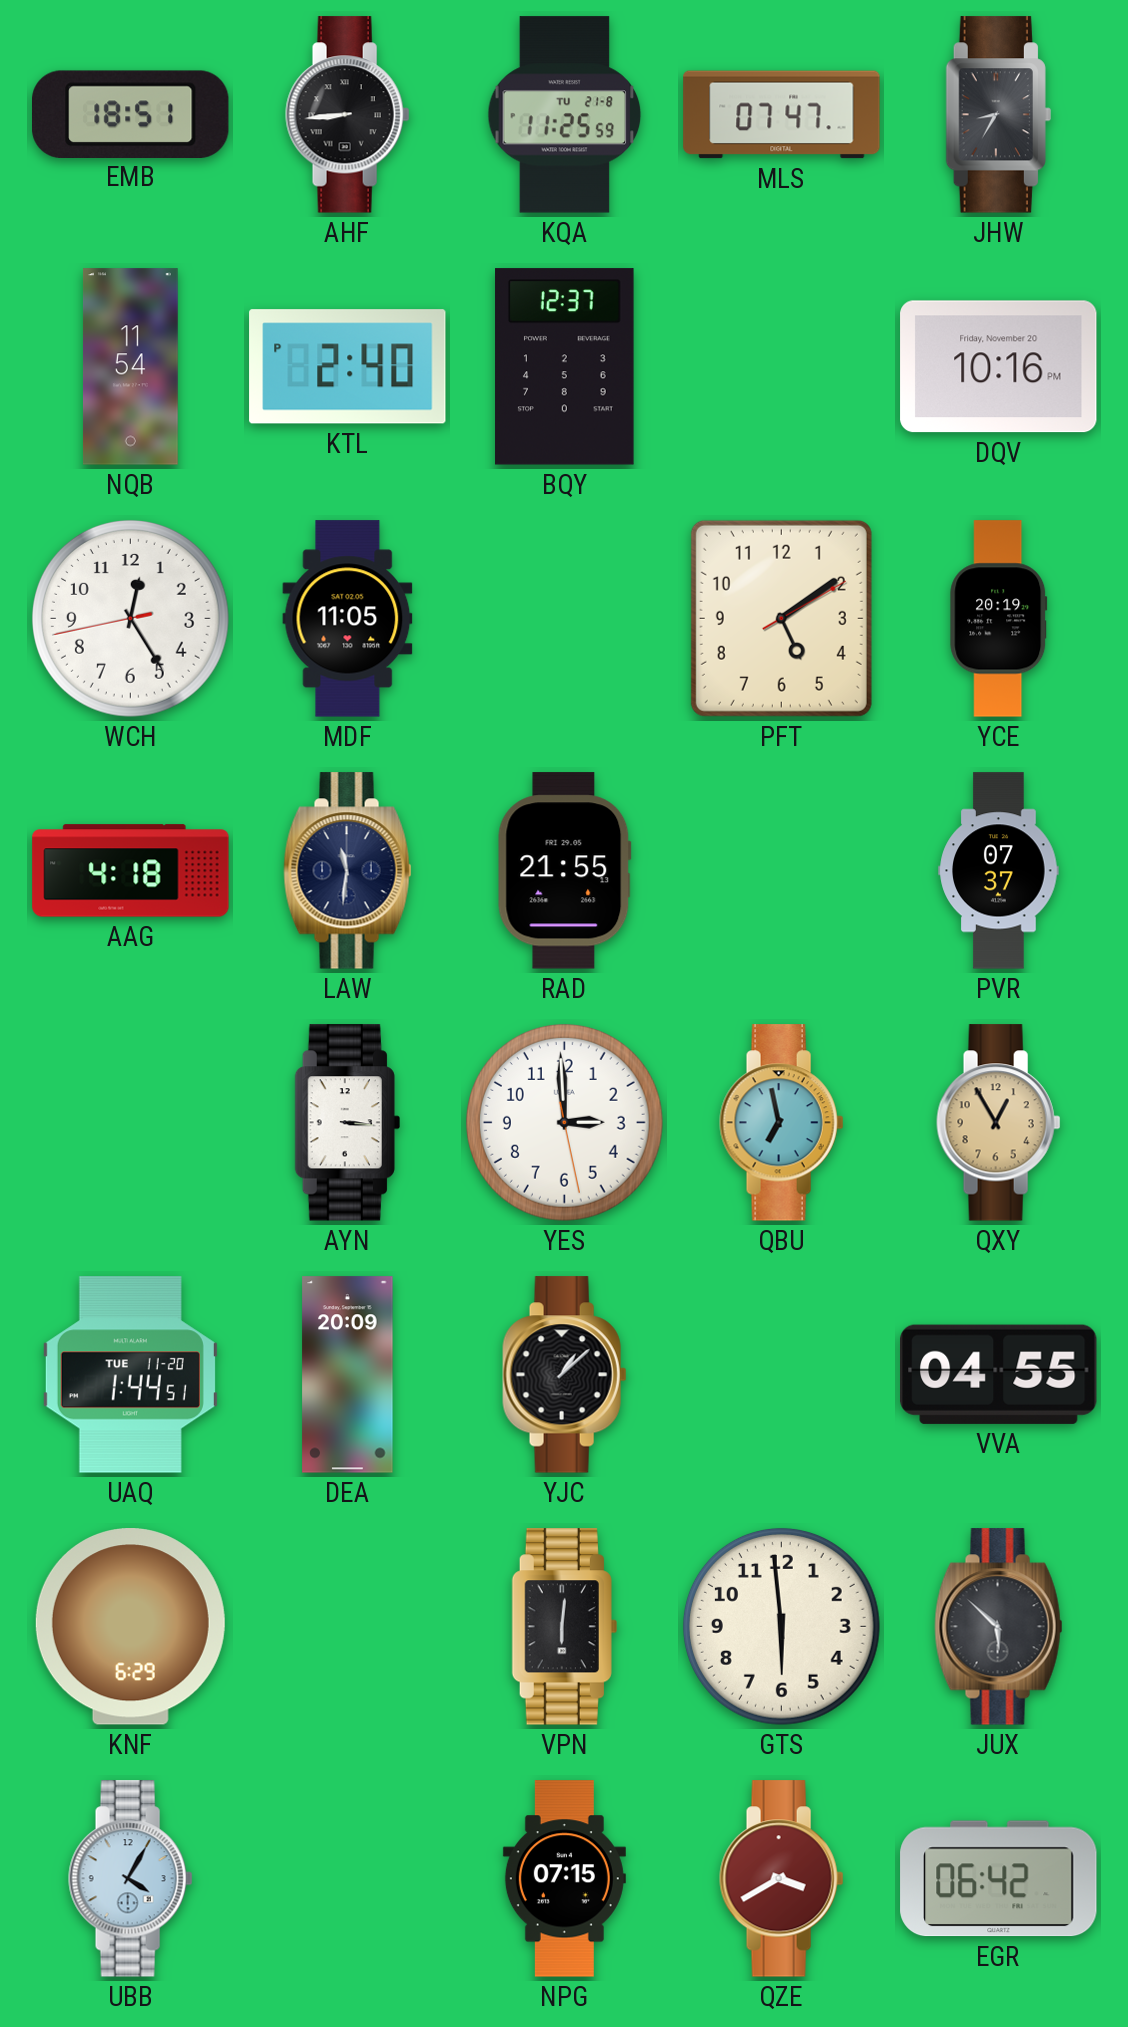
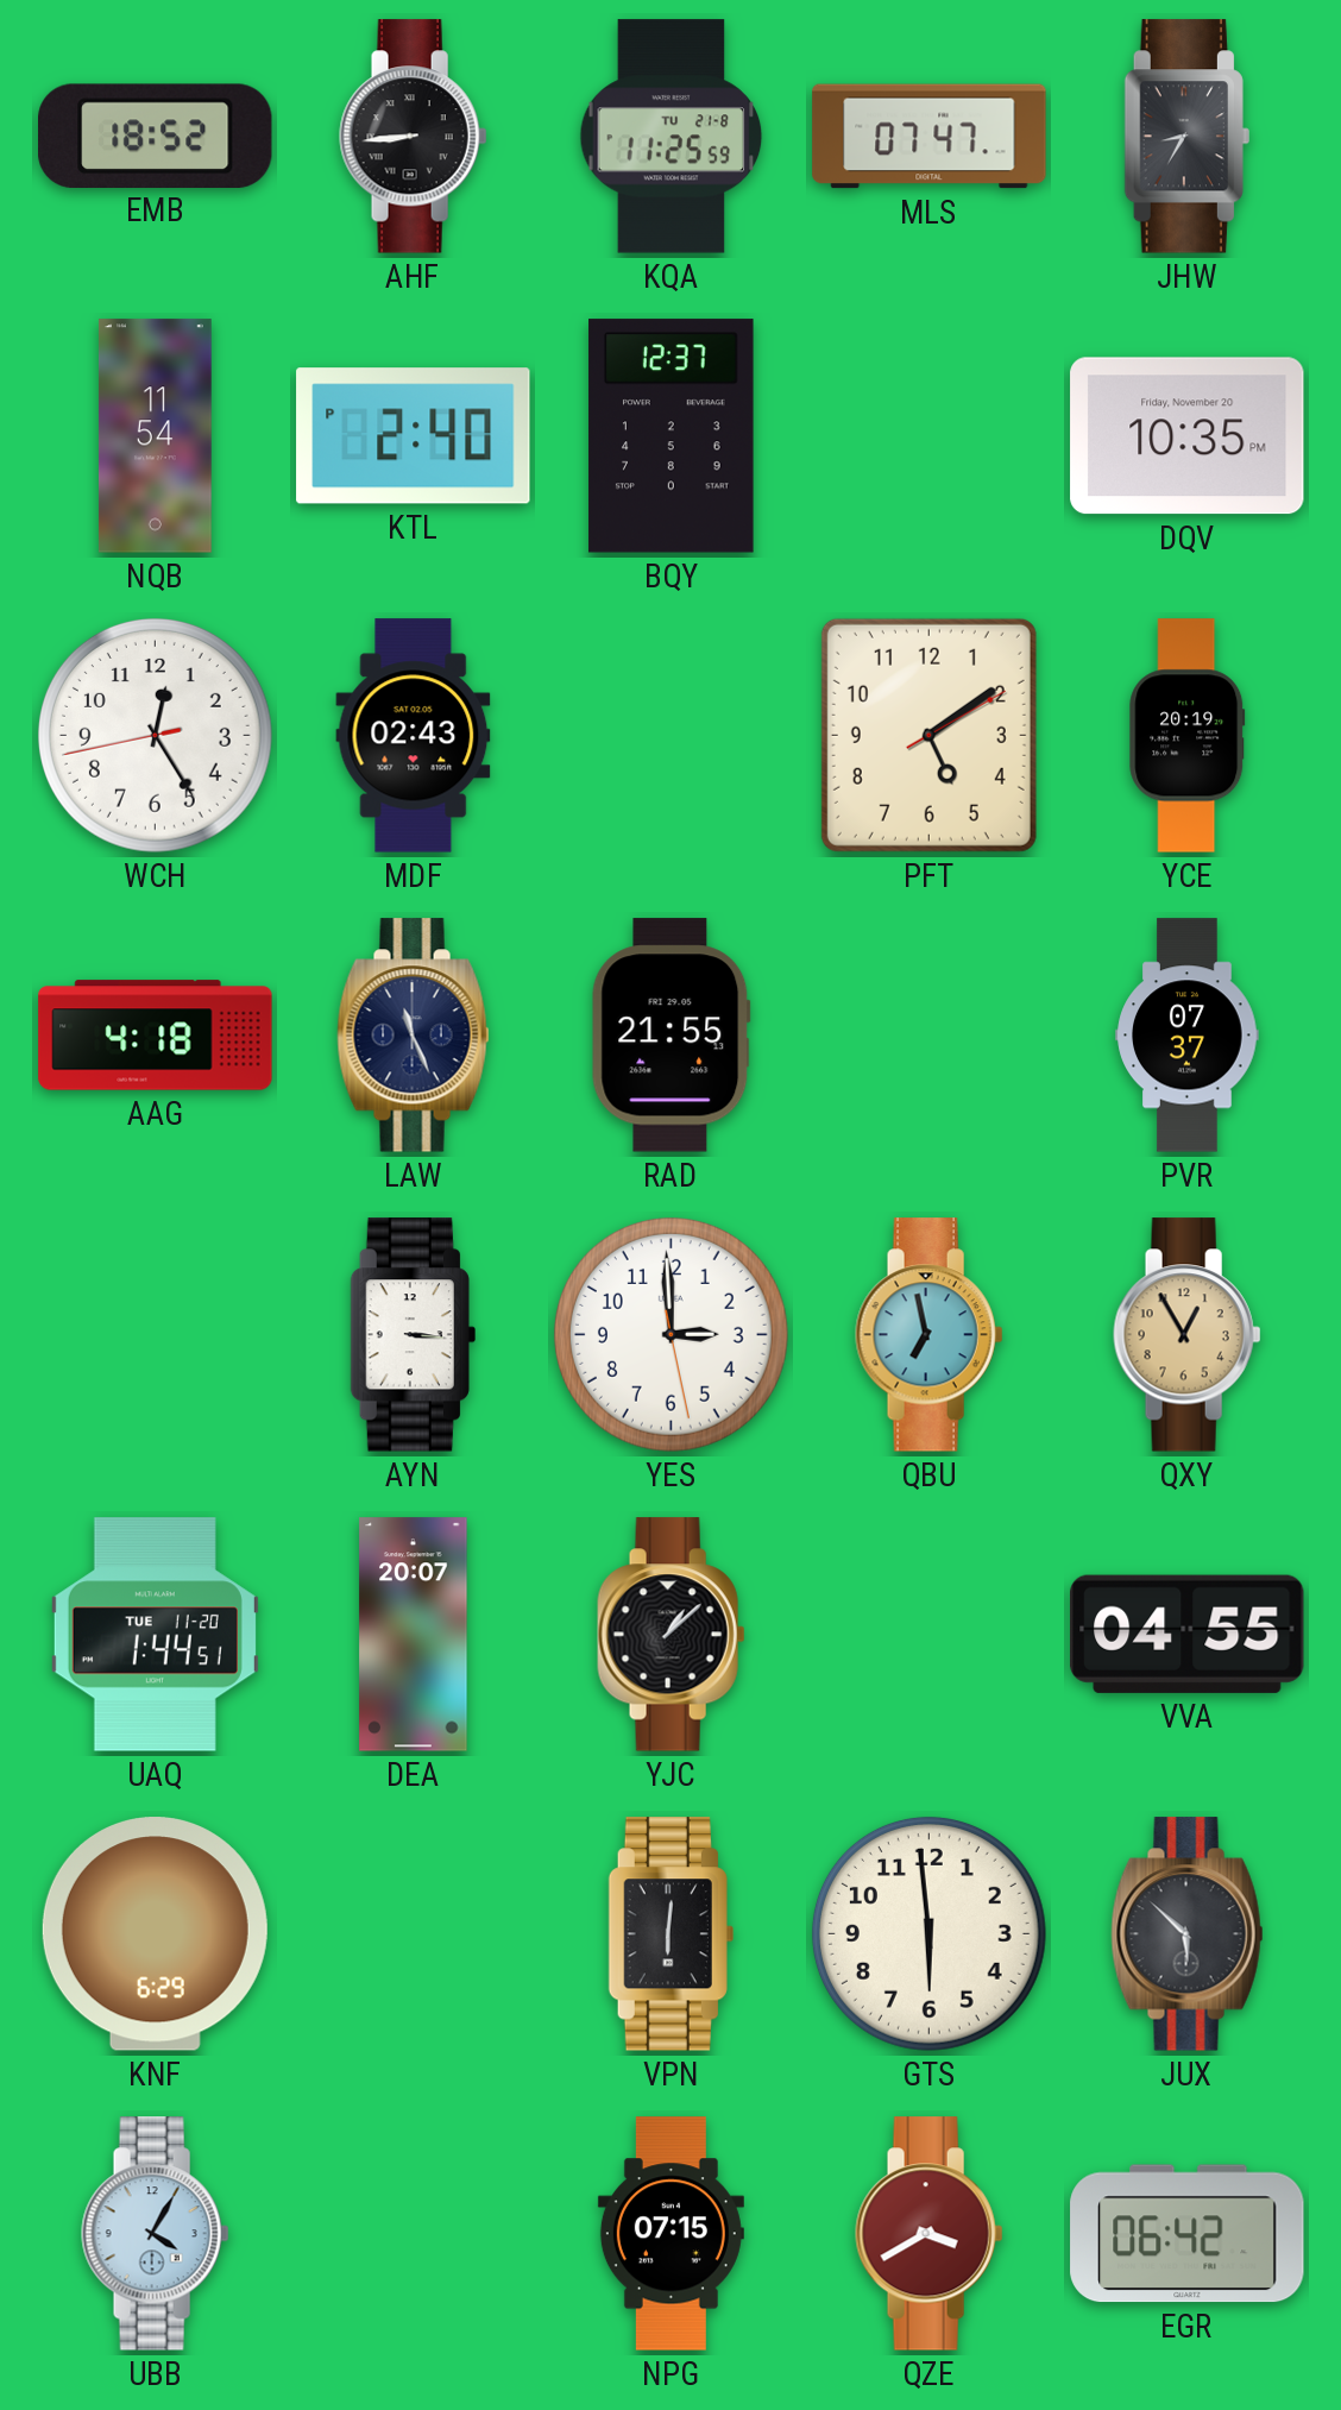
EMB: 18:51 -> 18:52
DQV: 10:16 -> 10:35
MDF: 11:05 -> 02:43
LAW: 11:31 -> 11:26
DEA: 20:09 -> 20:07
